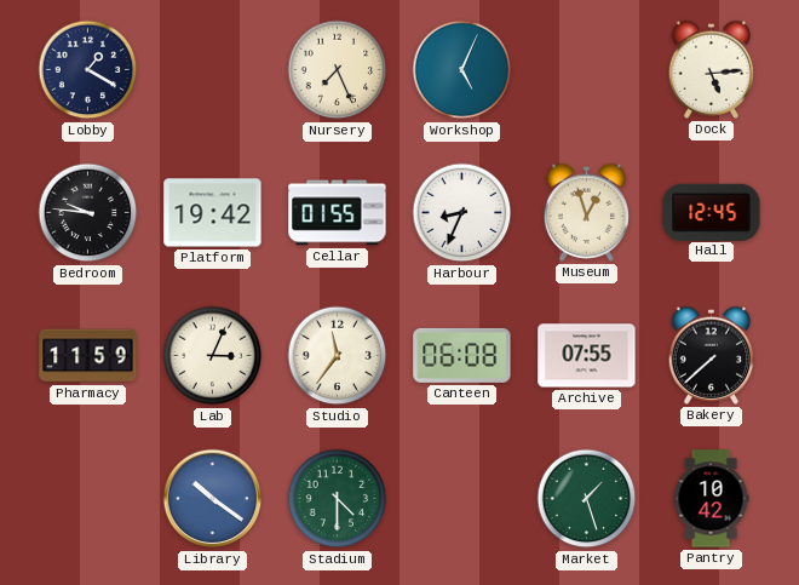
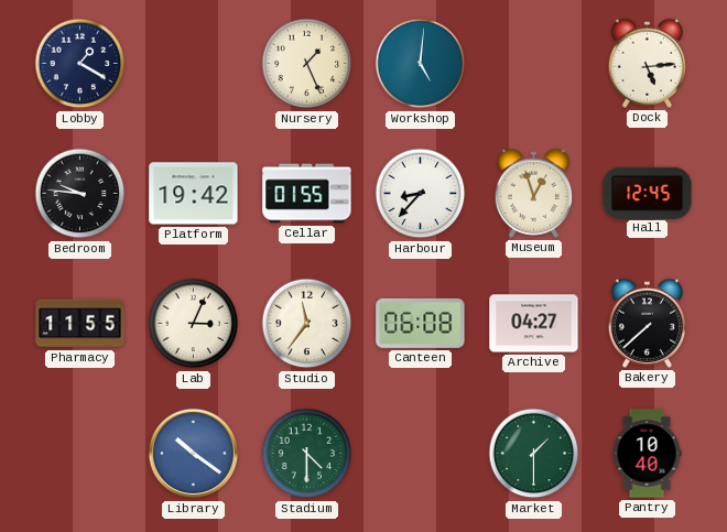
Nursery: 7:26 -> 1:26
Workshop: 5:04 -> 5:01
Harbour: 8:34 -> 8:37
Pharmacy: 11:59 -> 11:55
Archive: 07:55 -> 04:27
Market: 1:27 -> 1:30
Pantry: 10:42 -> 10:40
